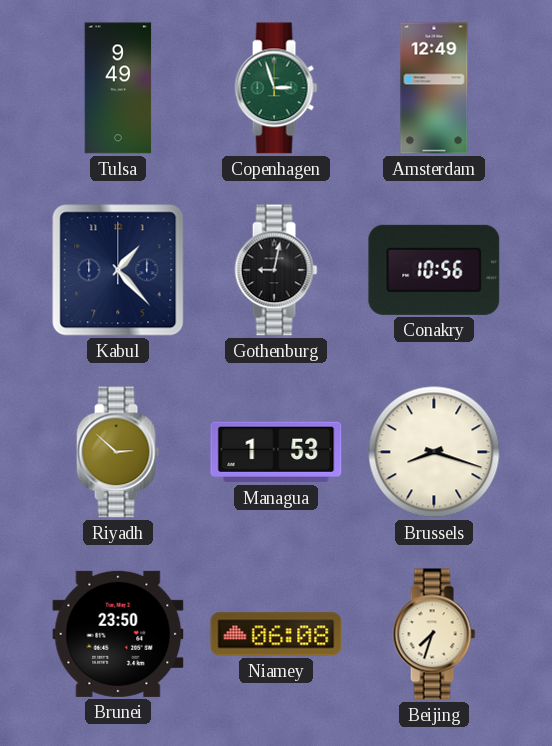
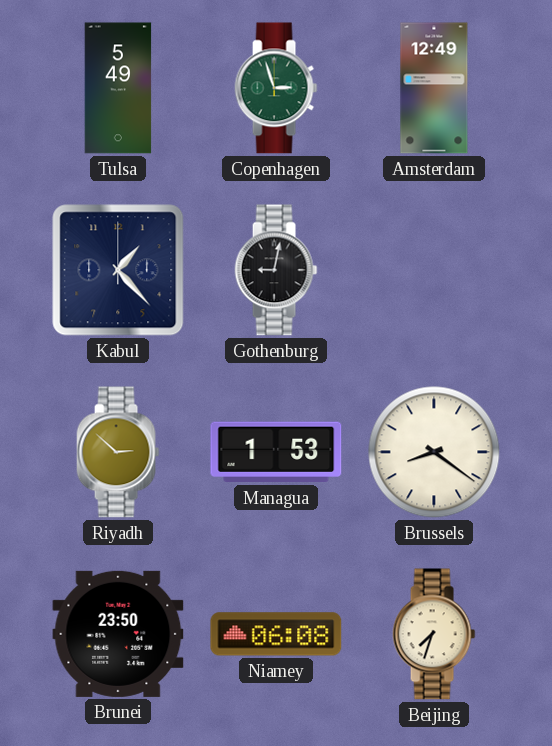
Tulsa: 9:49 -> 5:49
Conakry: 10:56 -> none
Brussels: 8:18 -> 8:21
